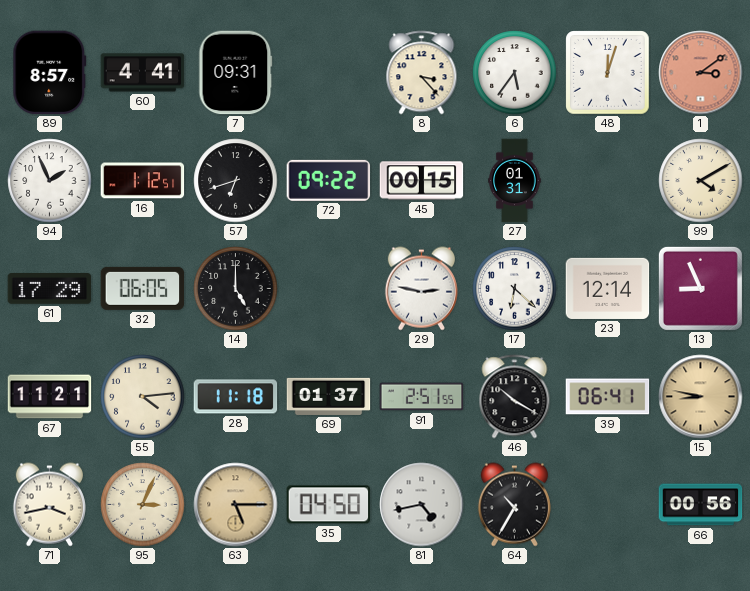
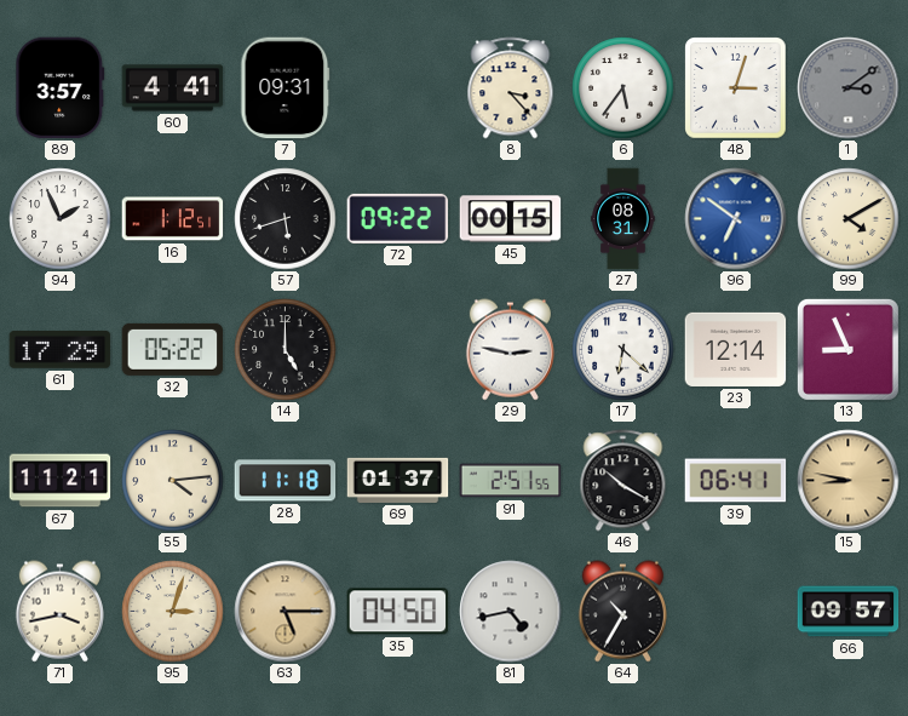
89: 8:57 -> 3:57
48: 12:03 -> 3:03
1 dial: salmon -> grey
57: 6:42 -> 5:42
27: 01:31 -> 08:31
96: none -> 6:51
32: 06:05 -> 05:22
95: 3:04 -> 3:03
66: 00:56 -> 09:57
